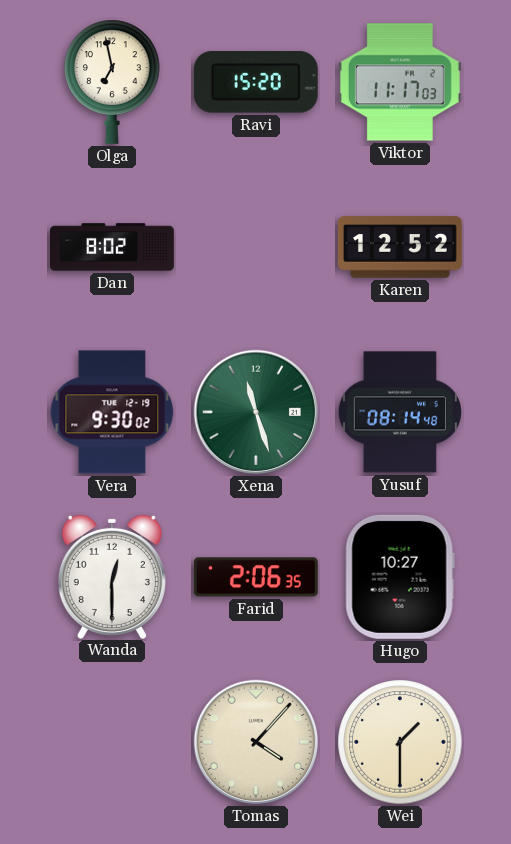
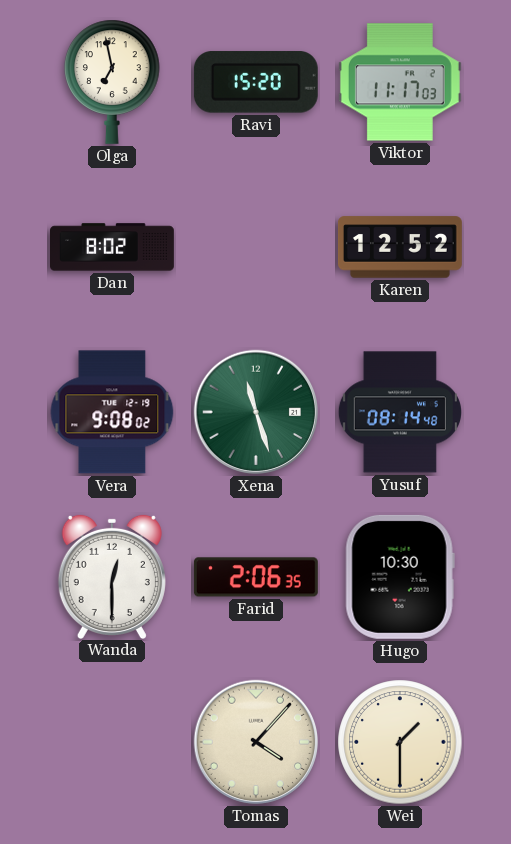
Vera: 9:30 -> 9:08
Hugo: 10:27 -> 10:30
